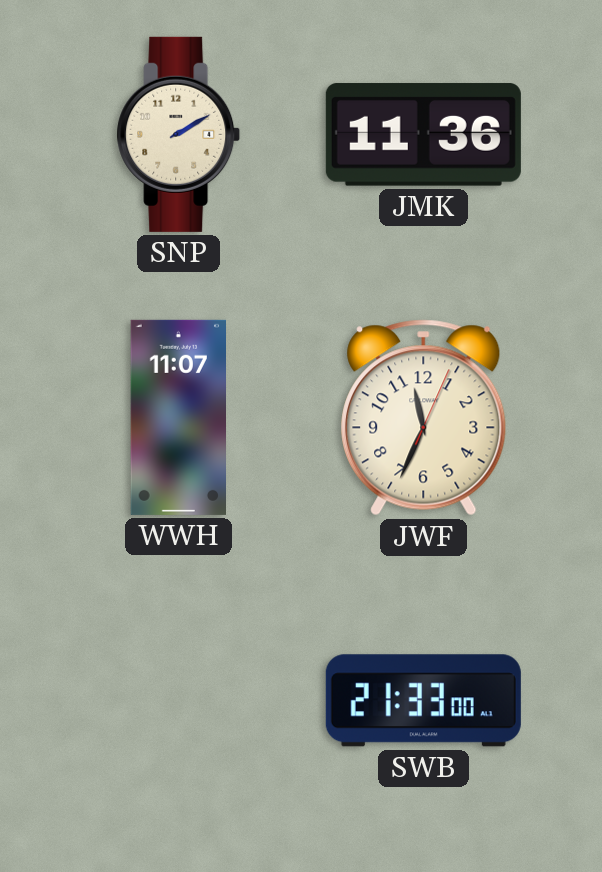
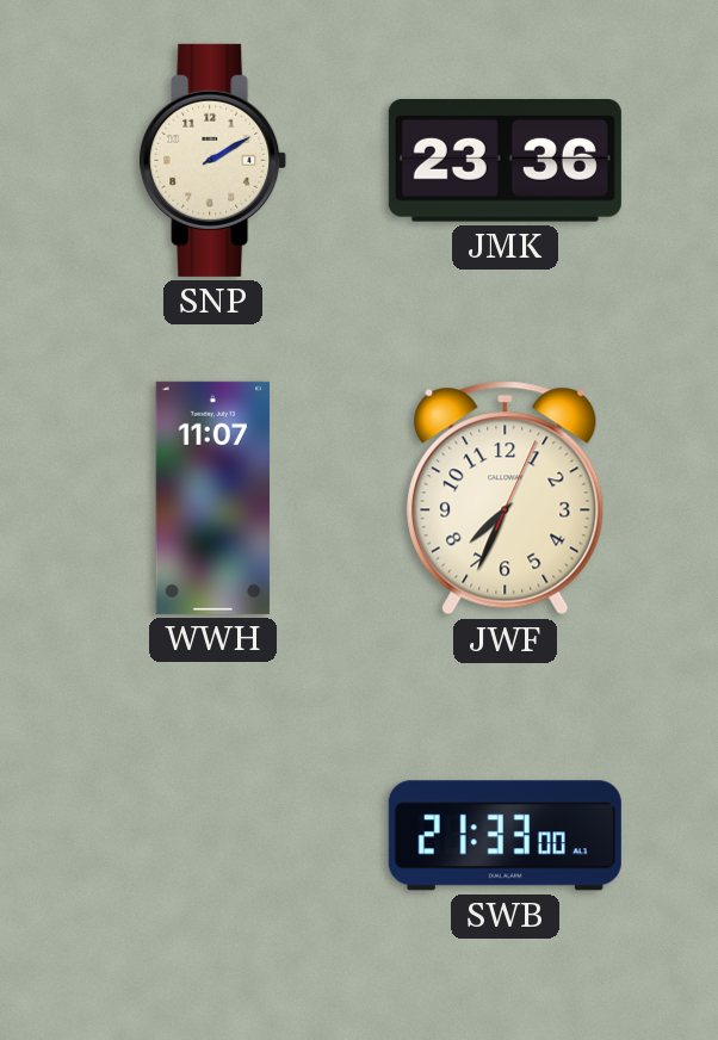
JMK: 11:36 -> 23:36
JWF: 11:34 -> 7:34
